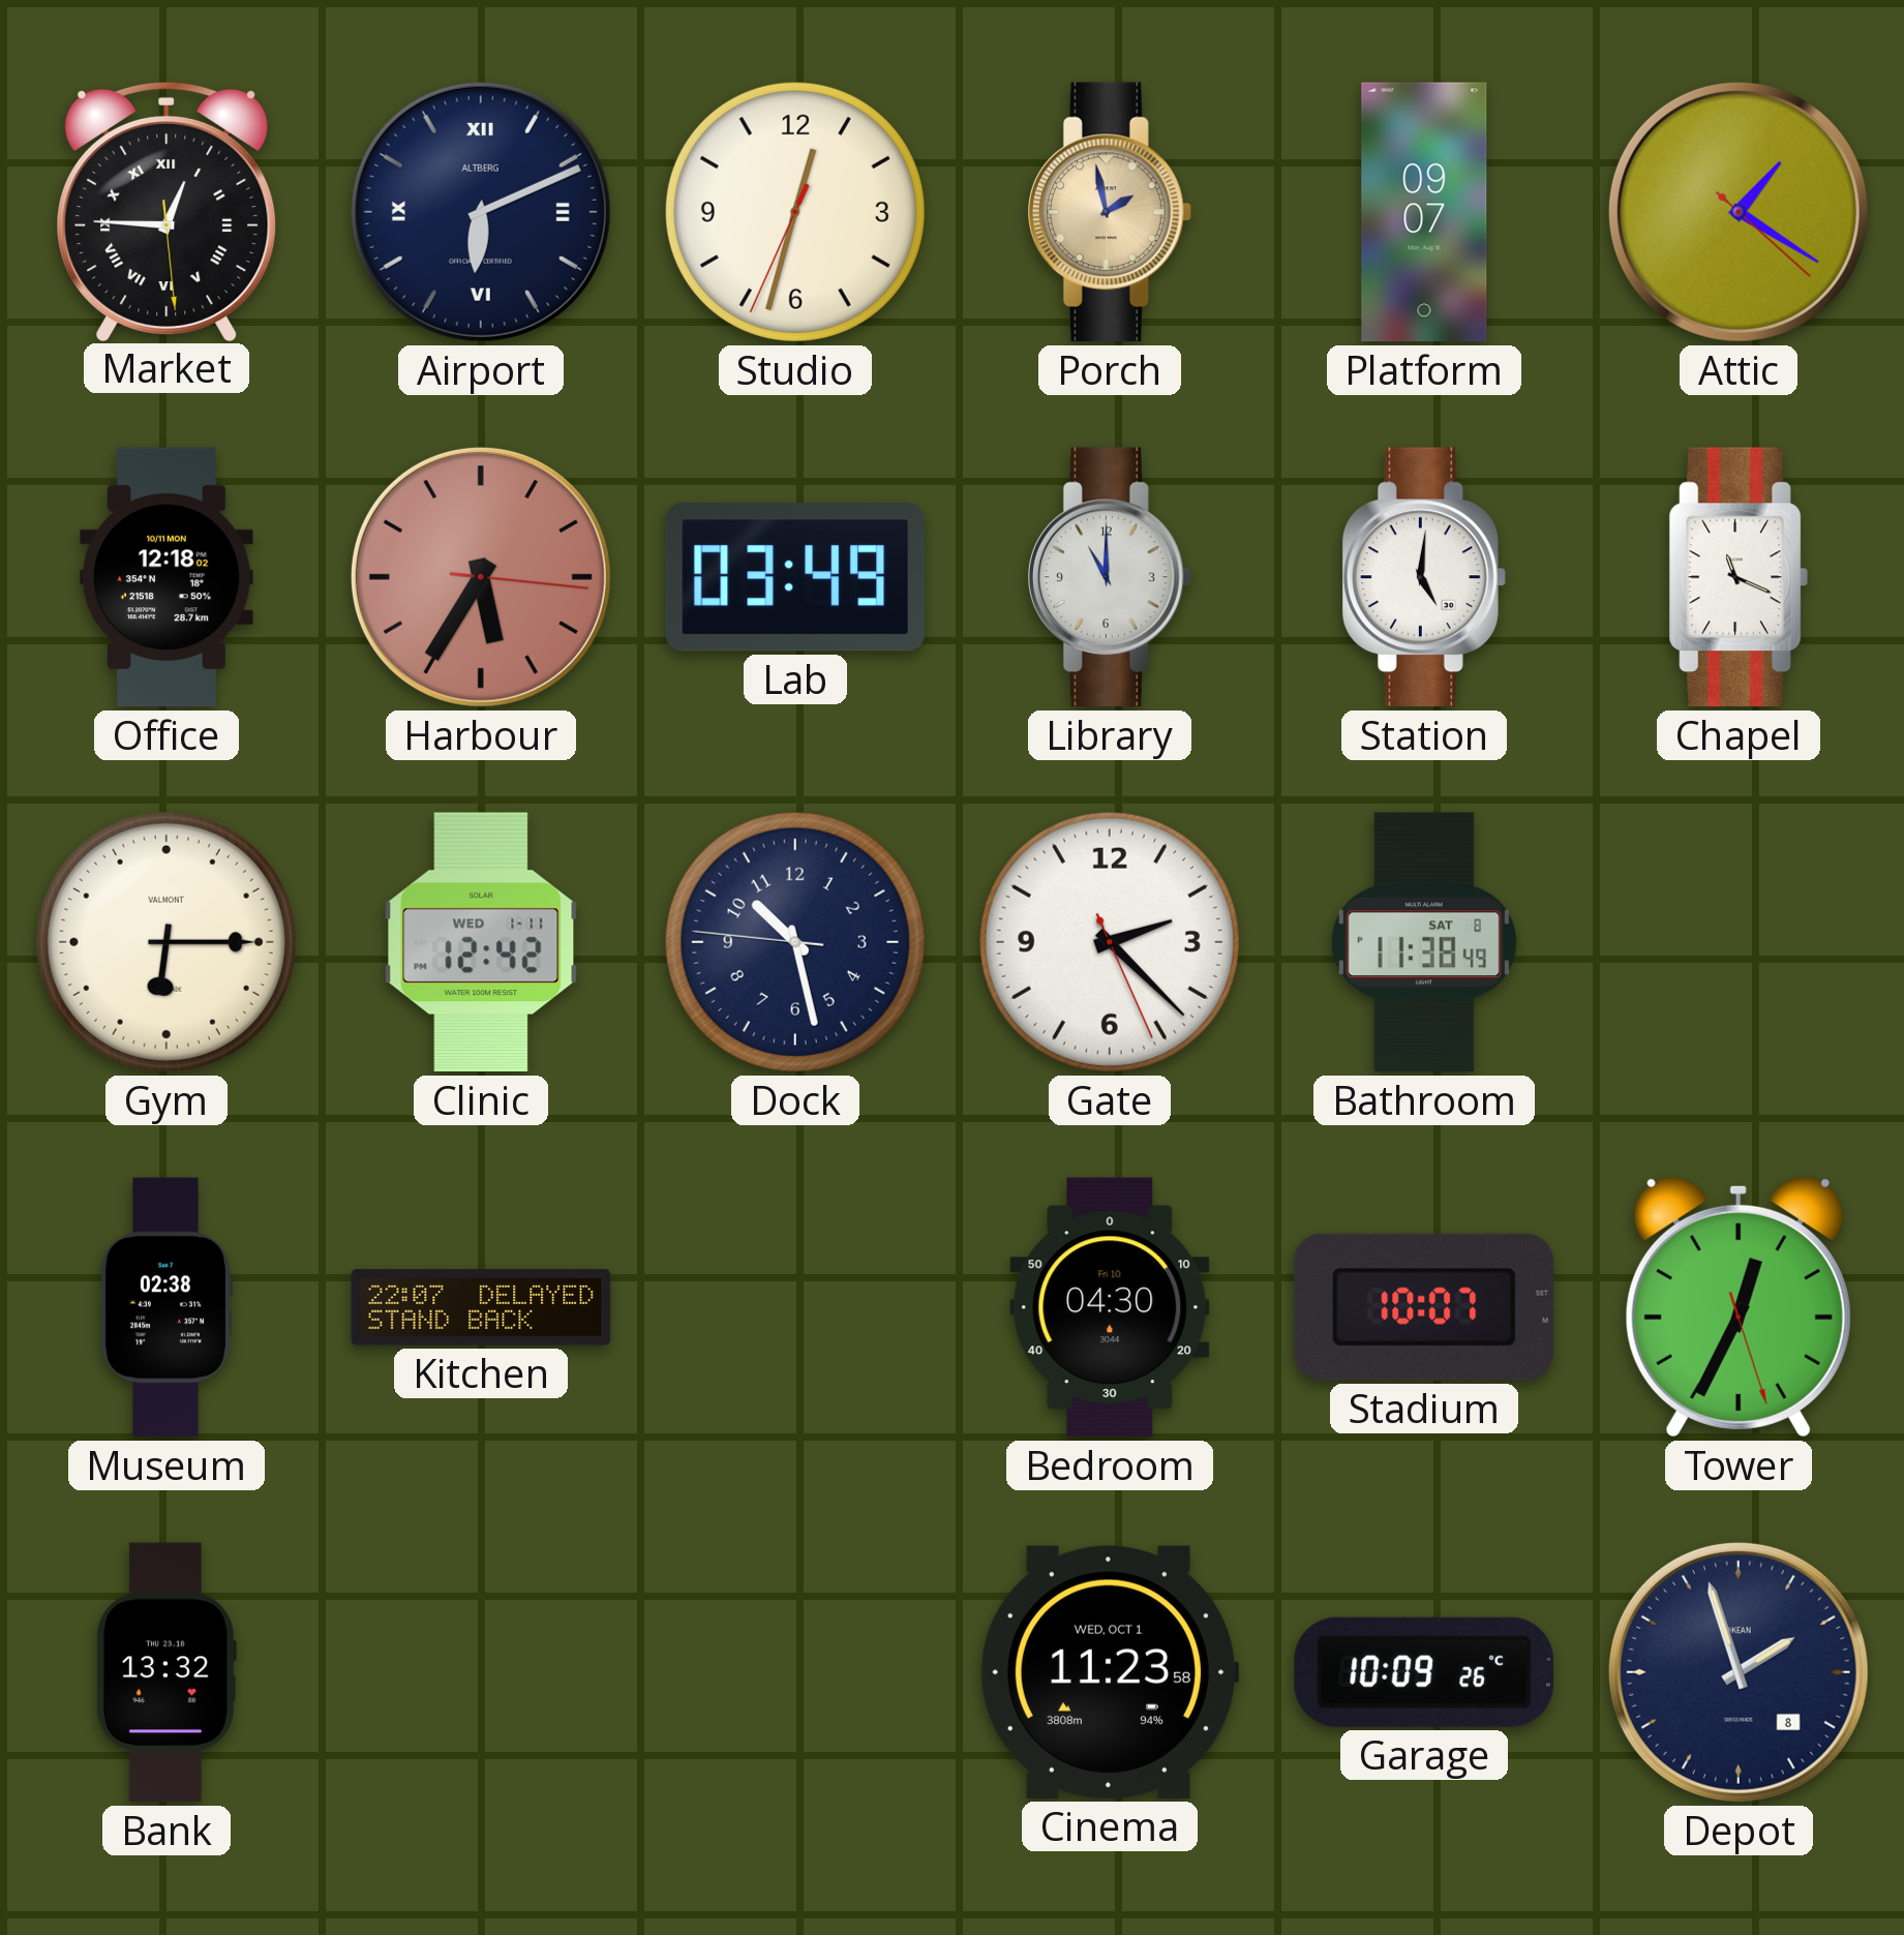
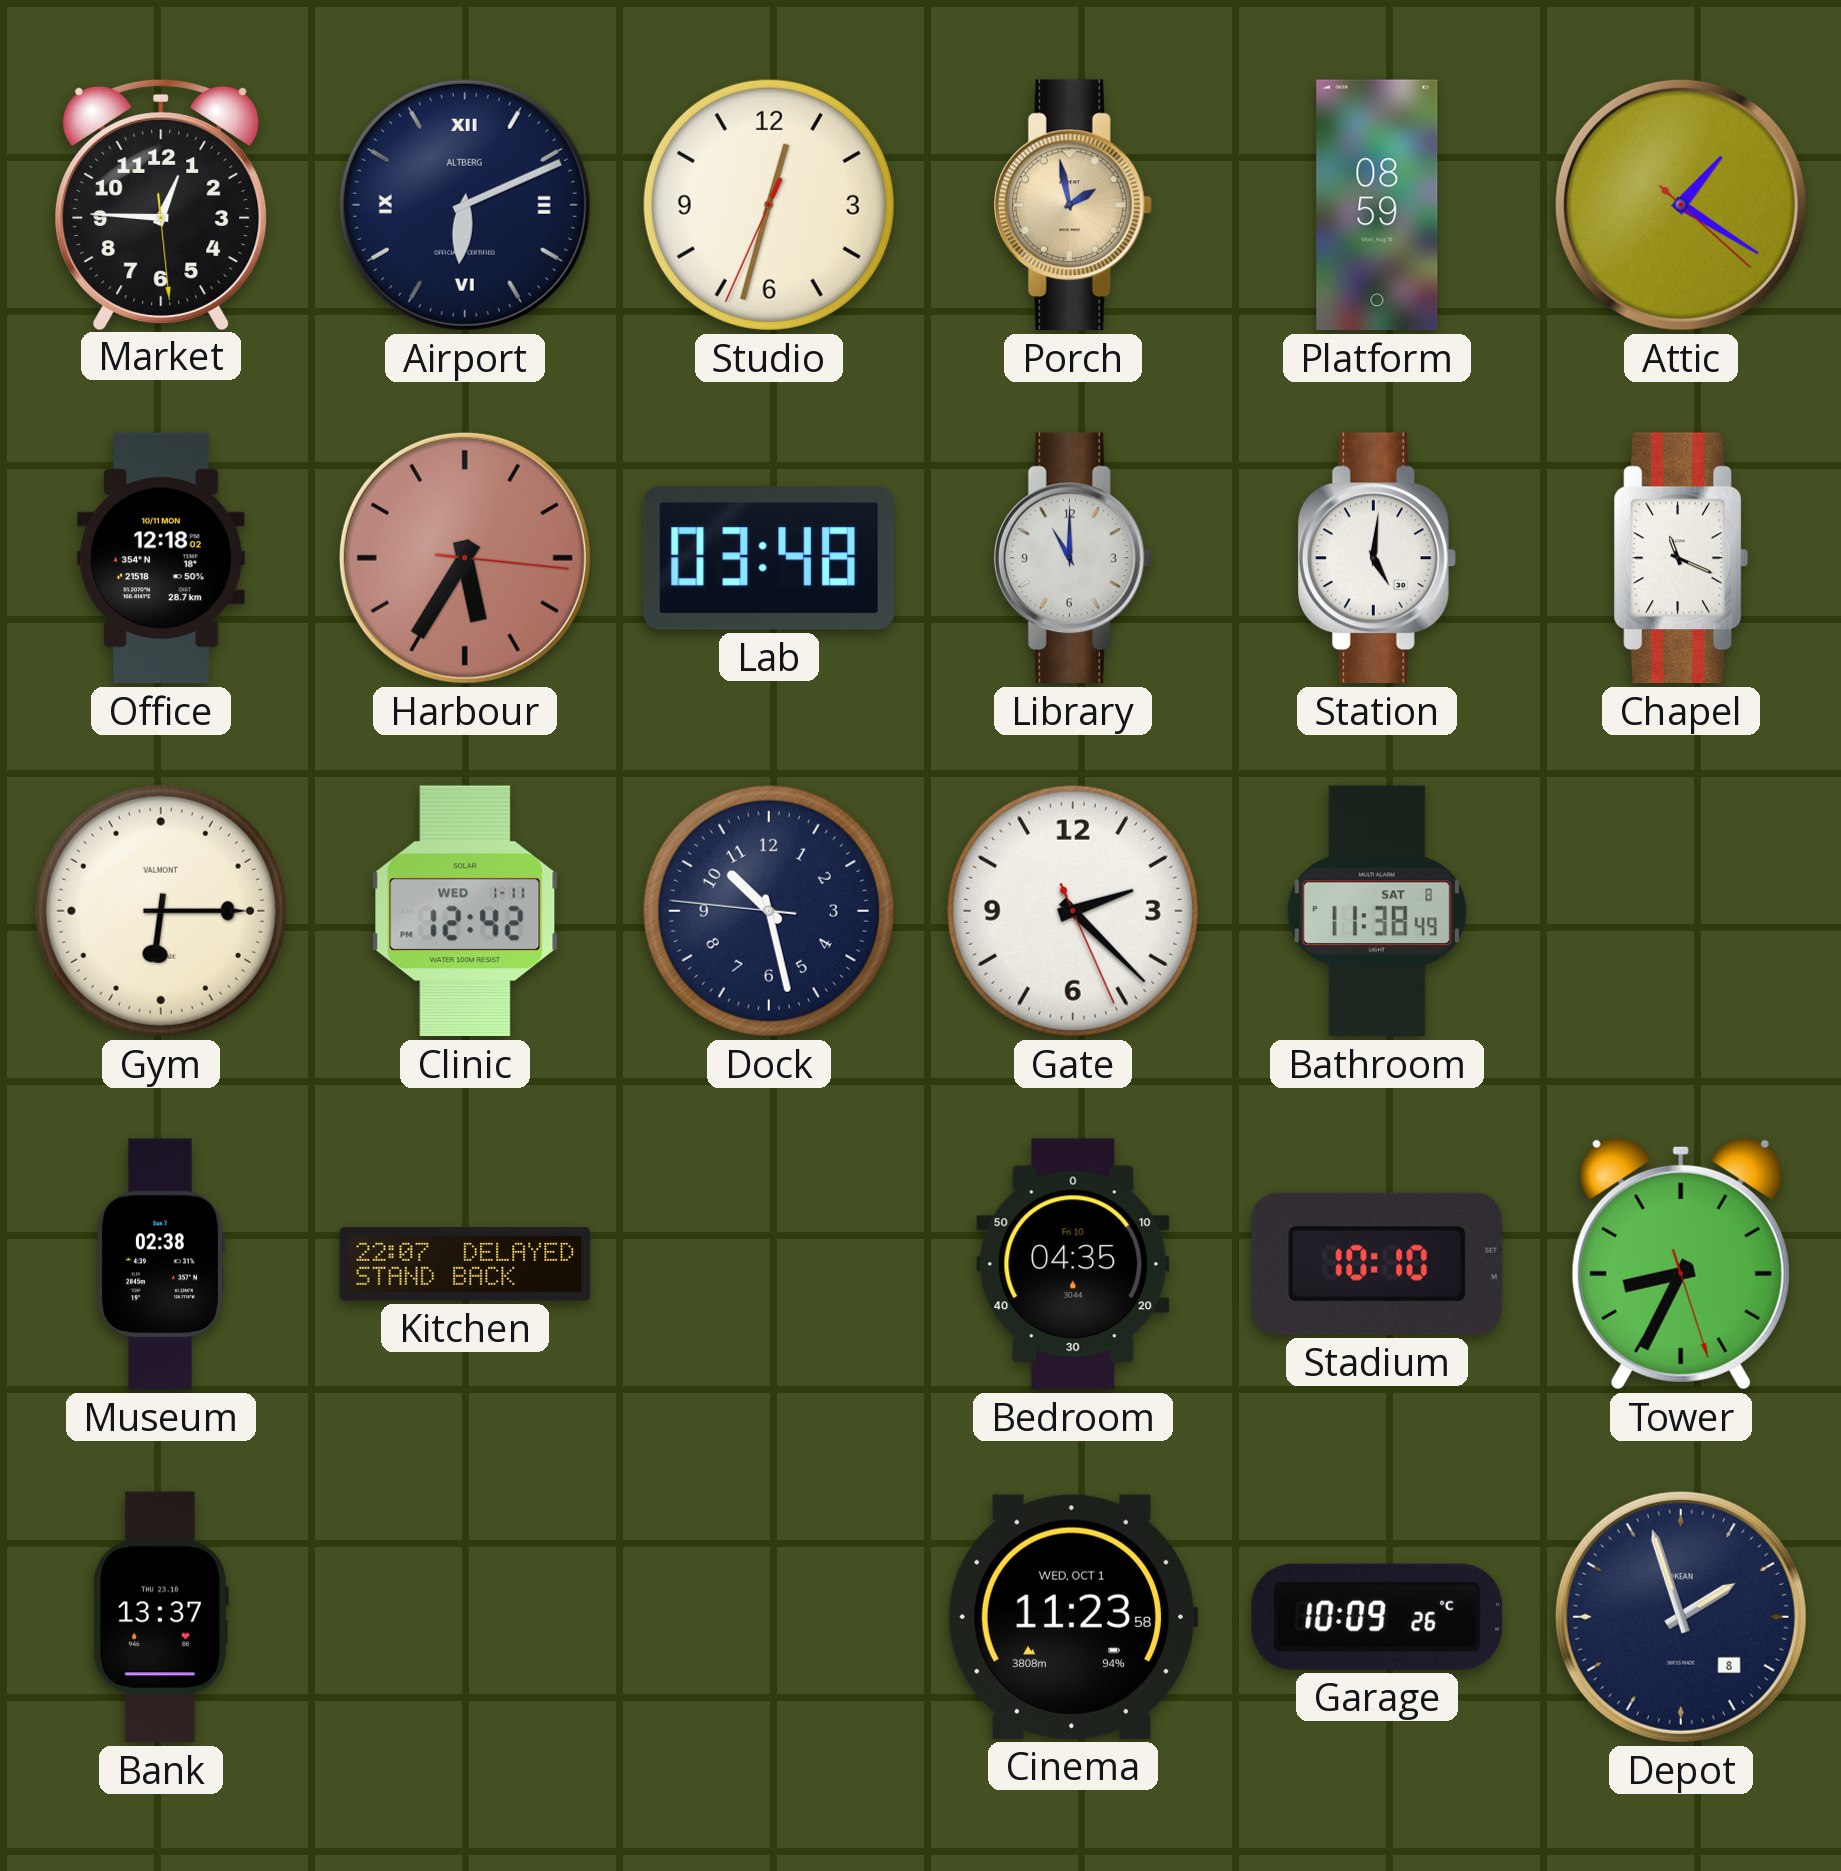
Market numerals: Roman -> Arabic
Platform: 09:07 -> 08:59
Lab: 03:49 -> 03:48
Bedroom: 04:30 -> 04:35
Stadium: 10:07 -> 10:10
Tower: 12:34 -> 8:34
Bank: 13:32 -> 13:37
